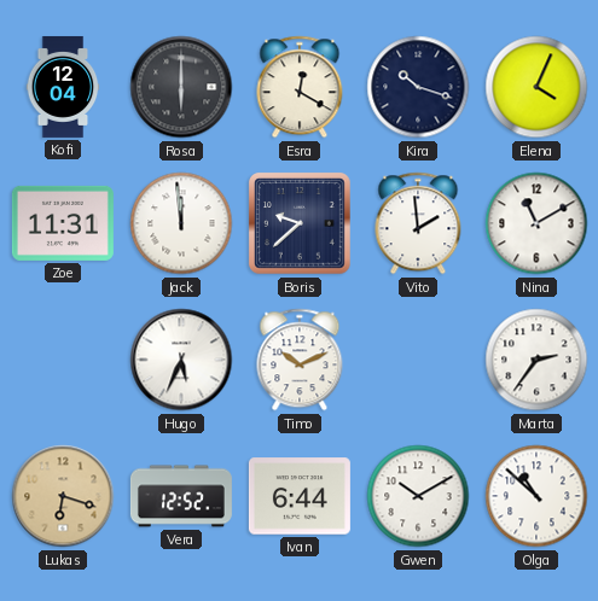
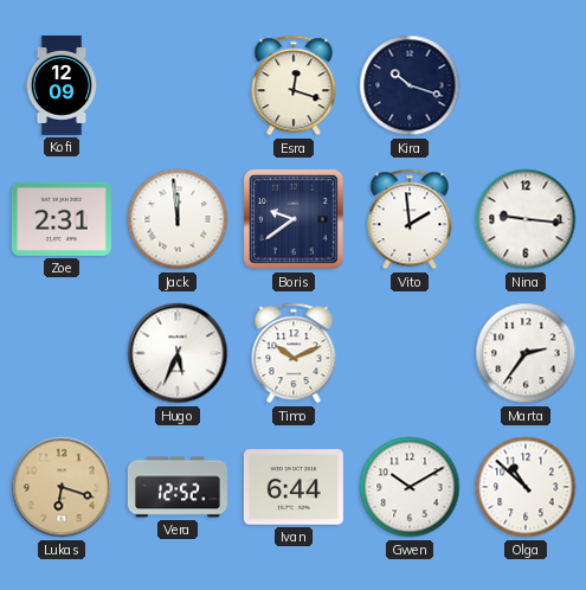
Kofi: 12:04 -> 12:09
Rosa: 6:00 -> none
Esra: 12:20 -> 12:18
Elena: 4:04 -> none
Zoe: 11:31 -> 2:31
Boris: 9:38 -> 9:39
Nina: 11:10 -> 9:16
